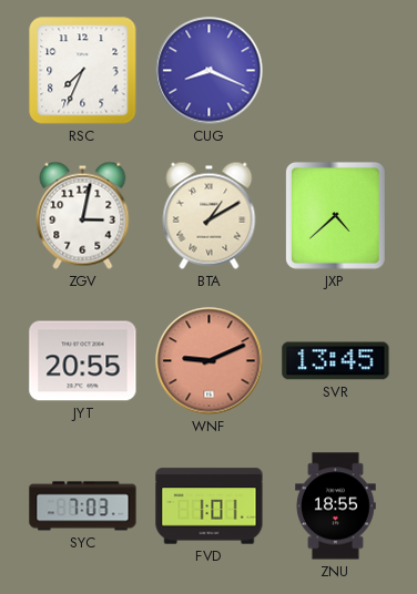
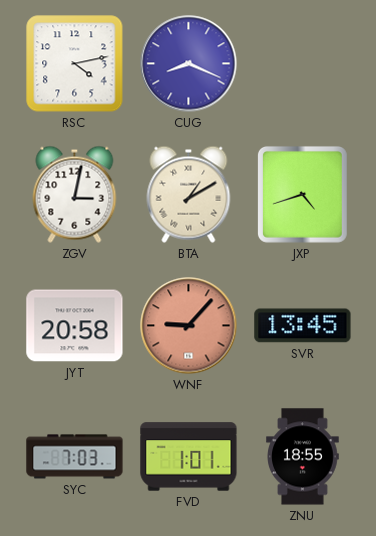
RSC: 7:34 -> 4:13
JXP: 4:38 -> 4:42
JYT: 20:55 -> 20:58
WNF: 9:11 -> 9:07
